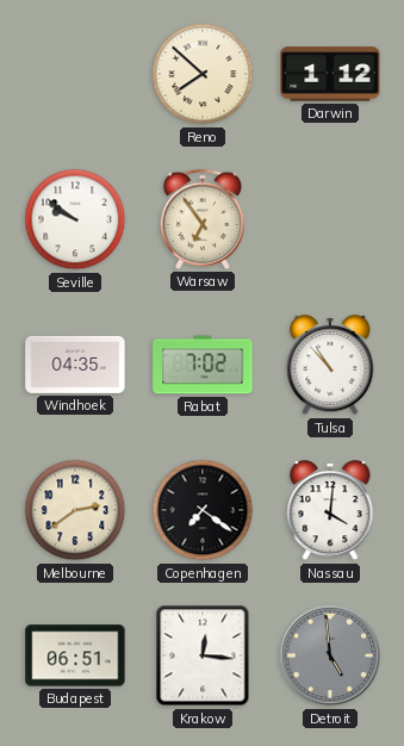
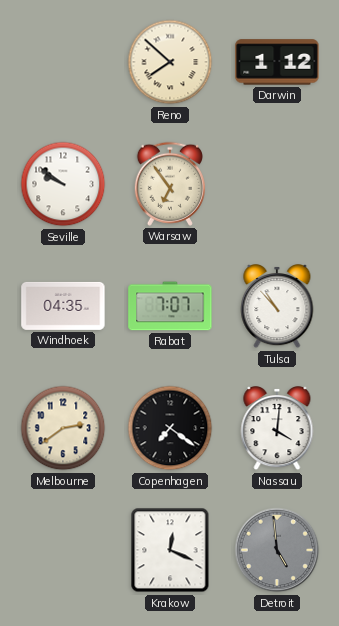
Rabat: 7:02 -> 7:07
Budapest: 06:51 -> none
Krakow: 12:16 -> 12:19
